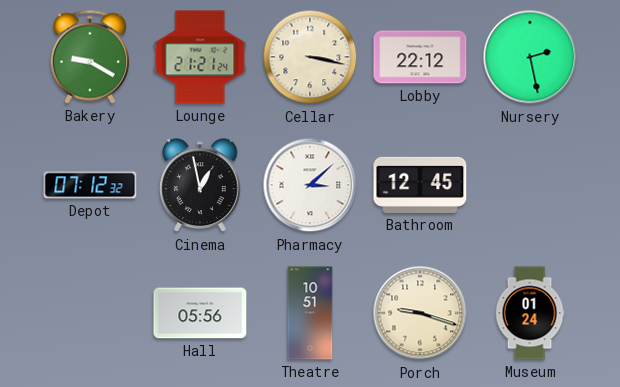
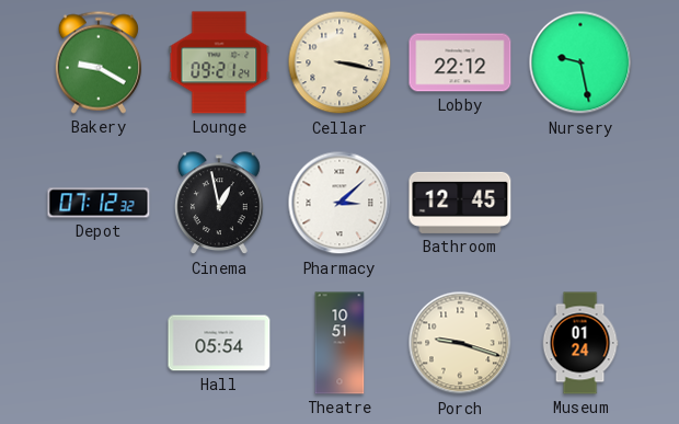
Lounge: 21:21 -> 09:21
Nursery: 2:28 -> 9:28
Hall: 05:56 -> 05:54
